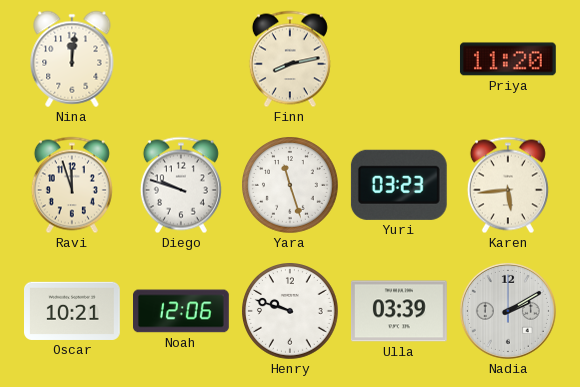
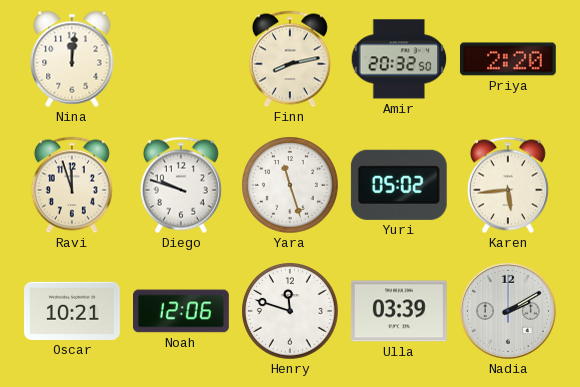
Amir: none -> 20:32
Priya: 11:20 -> 2:20
Yuri: 03:23 -> 05:02
Henry: 9:48 -> 11:48
